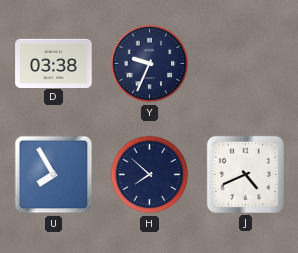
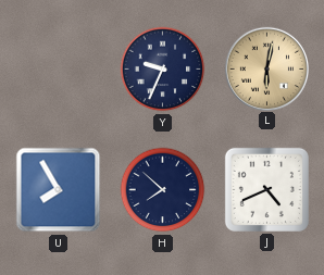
D: 03:38 -> none
L: none -> 6:02
